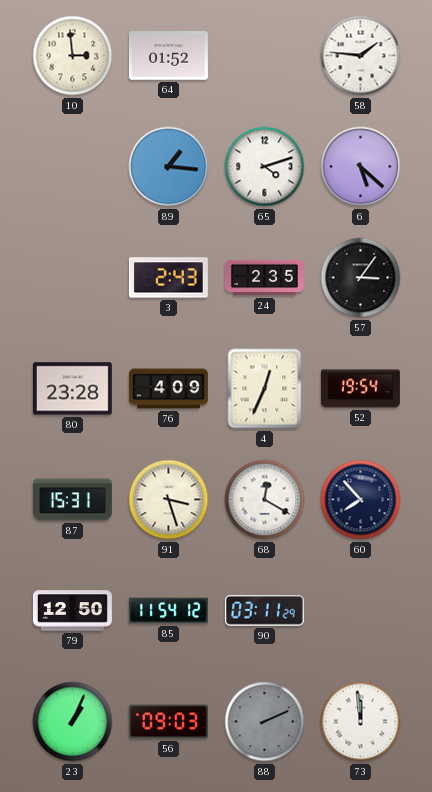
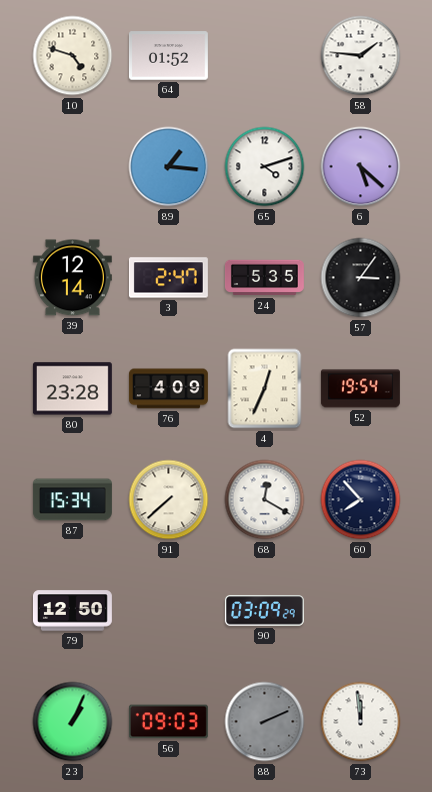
10: 2:59 -> 4:48
39: none -> 12:14
3: 2:43 -> 2:47
24: 2:35 -> 5:35
87: 15:31 -> 15:34
91: 3:27 -> 7:38
85: 11:54 -> none
90: 03:11 -> 03:09
